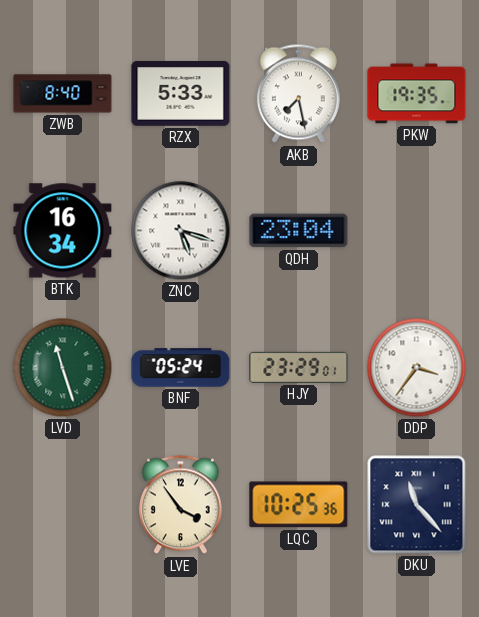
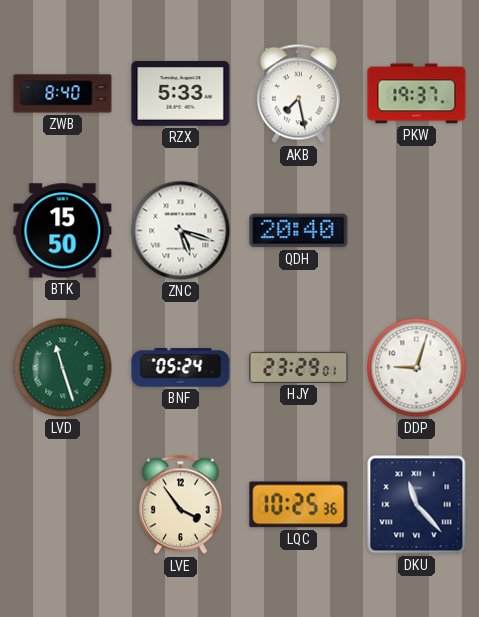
PKW: 19:35 -> 19:37
BTK: 16:34 -> 15:50
QDH: 23:04 -> 20:40
DDP: 3:36 -> 9:03
